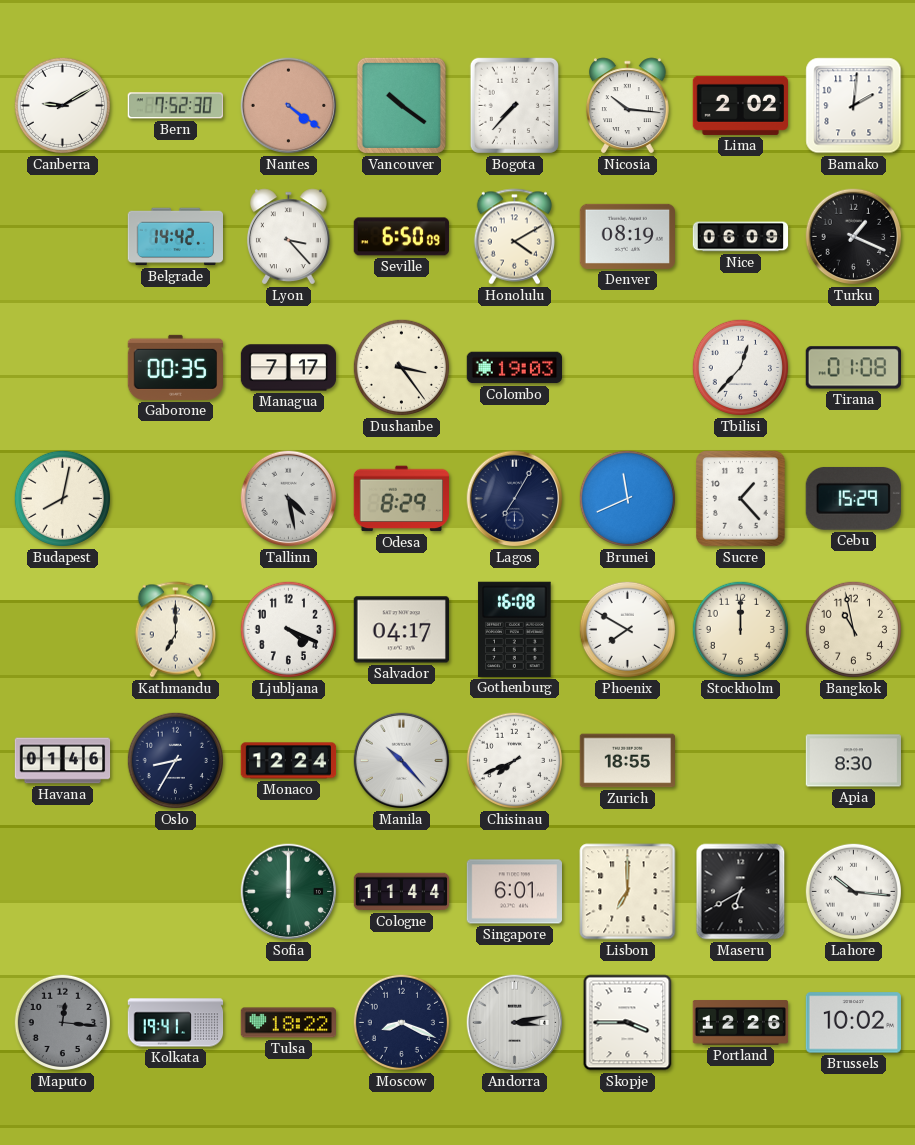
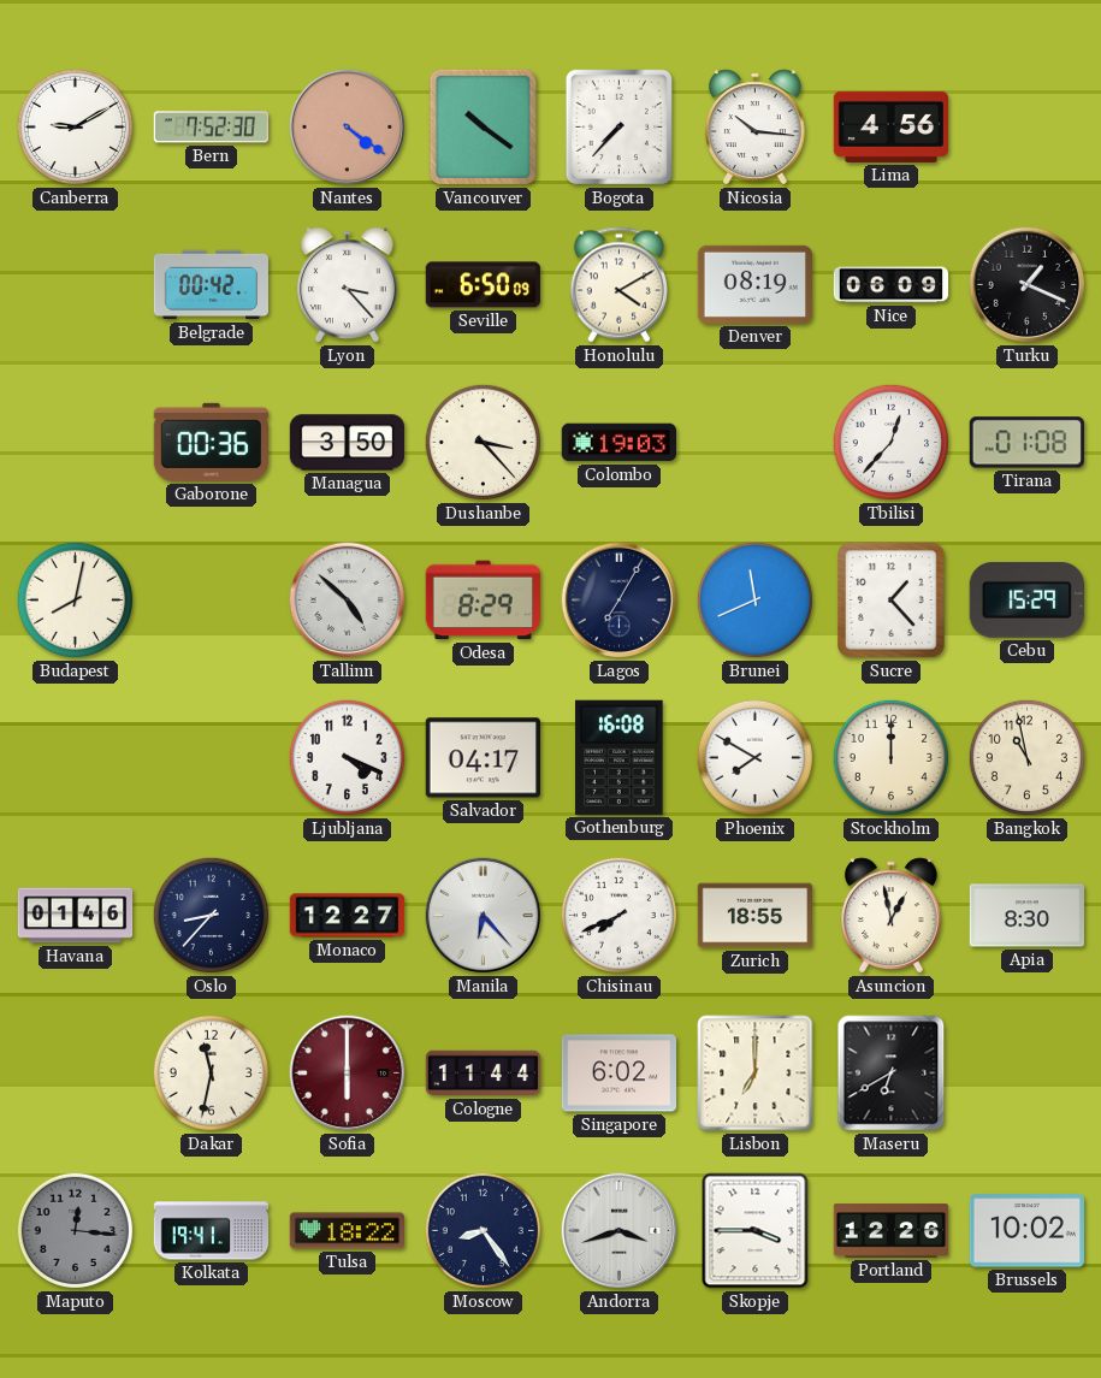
Lima: 2:02 -> 4:56
Bamako: 2:01 -> none
Belgrade: 14:42 -> 00:42
Gaborone: 00:35 -> 00:36
Managua: 7:17 -> 3:50
Dushanbe: 3:24 -> 3:23
Tallinn: 4:28 -> 4:52
Kathmandu: 7:00 -> none
Oslo: 8:35 -> 8:37
Monaco: 12:24 -> 12:27
Manila: 10:23 -> 6:23
Asuncion: none -> 12:58
Dakar: none -> 11:32
Sofia: 12:00 -> 6:00
Sofia dial: green -> burgundy
Singapore: 6:01 -> 6:02
Lahore: 10:16 -> none
Moscow: 8:19 -> 8:24
Andorra: 3:13 -> 3:42
